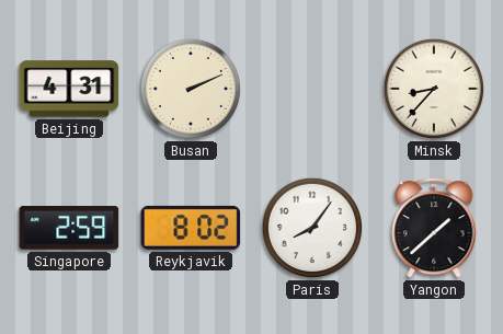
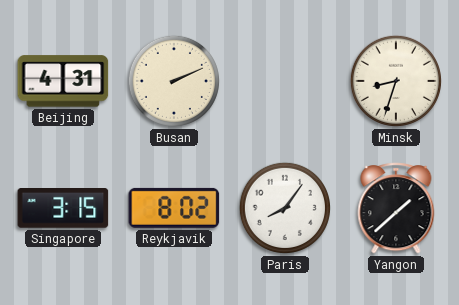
Minsk: 8:37 -> 8:33
Singapore: 2:59 -> 3:15
